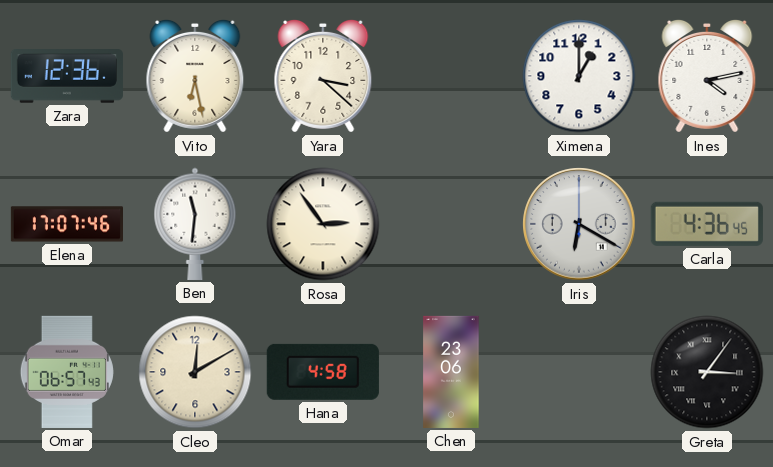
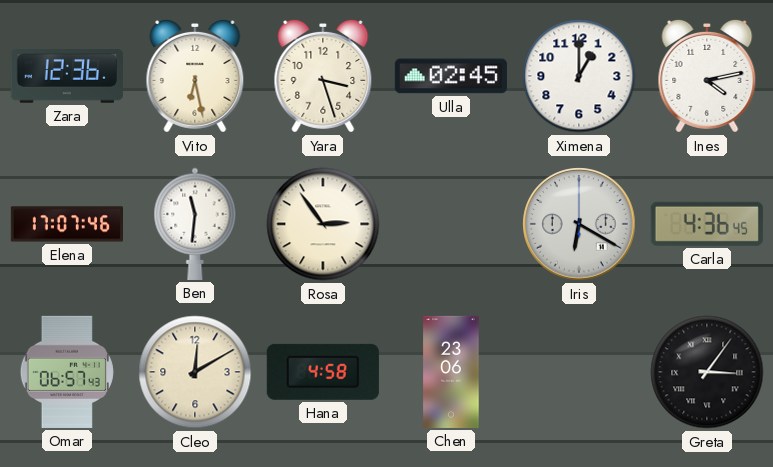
Yara: 3:22 -> 3:27
Ulla: none -> 02:45
